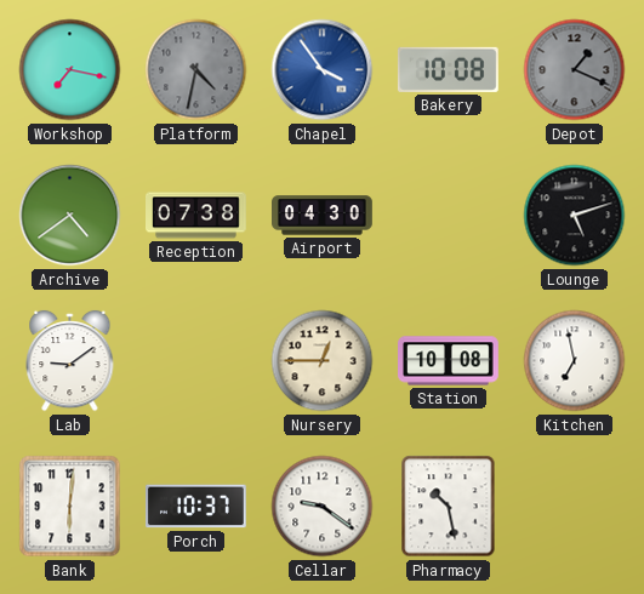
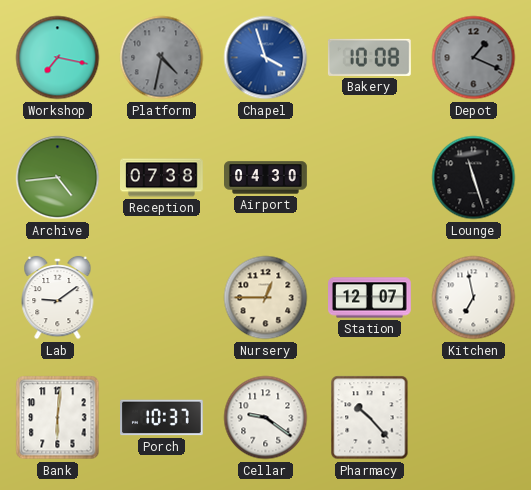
Chapel: 3:54 -> 3:57
Archive: 4:39 -> 4:44
Lounge: 5:12 -> 11:27
Station: 10:08 -> 12:07
Pharmacy: 10:28 -> 10:23
